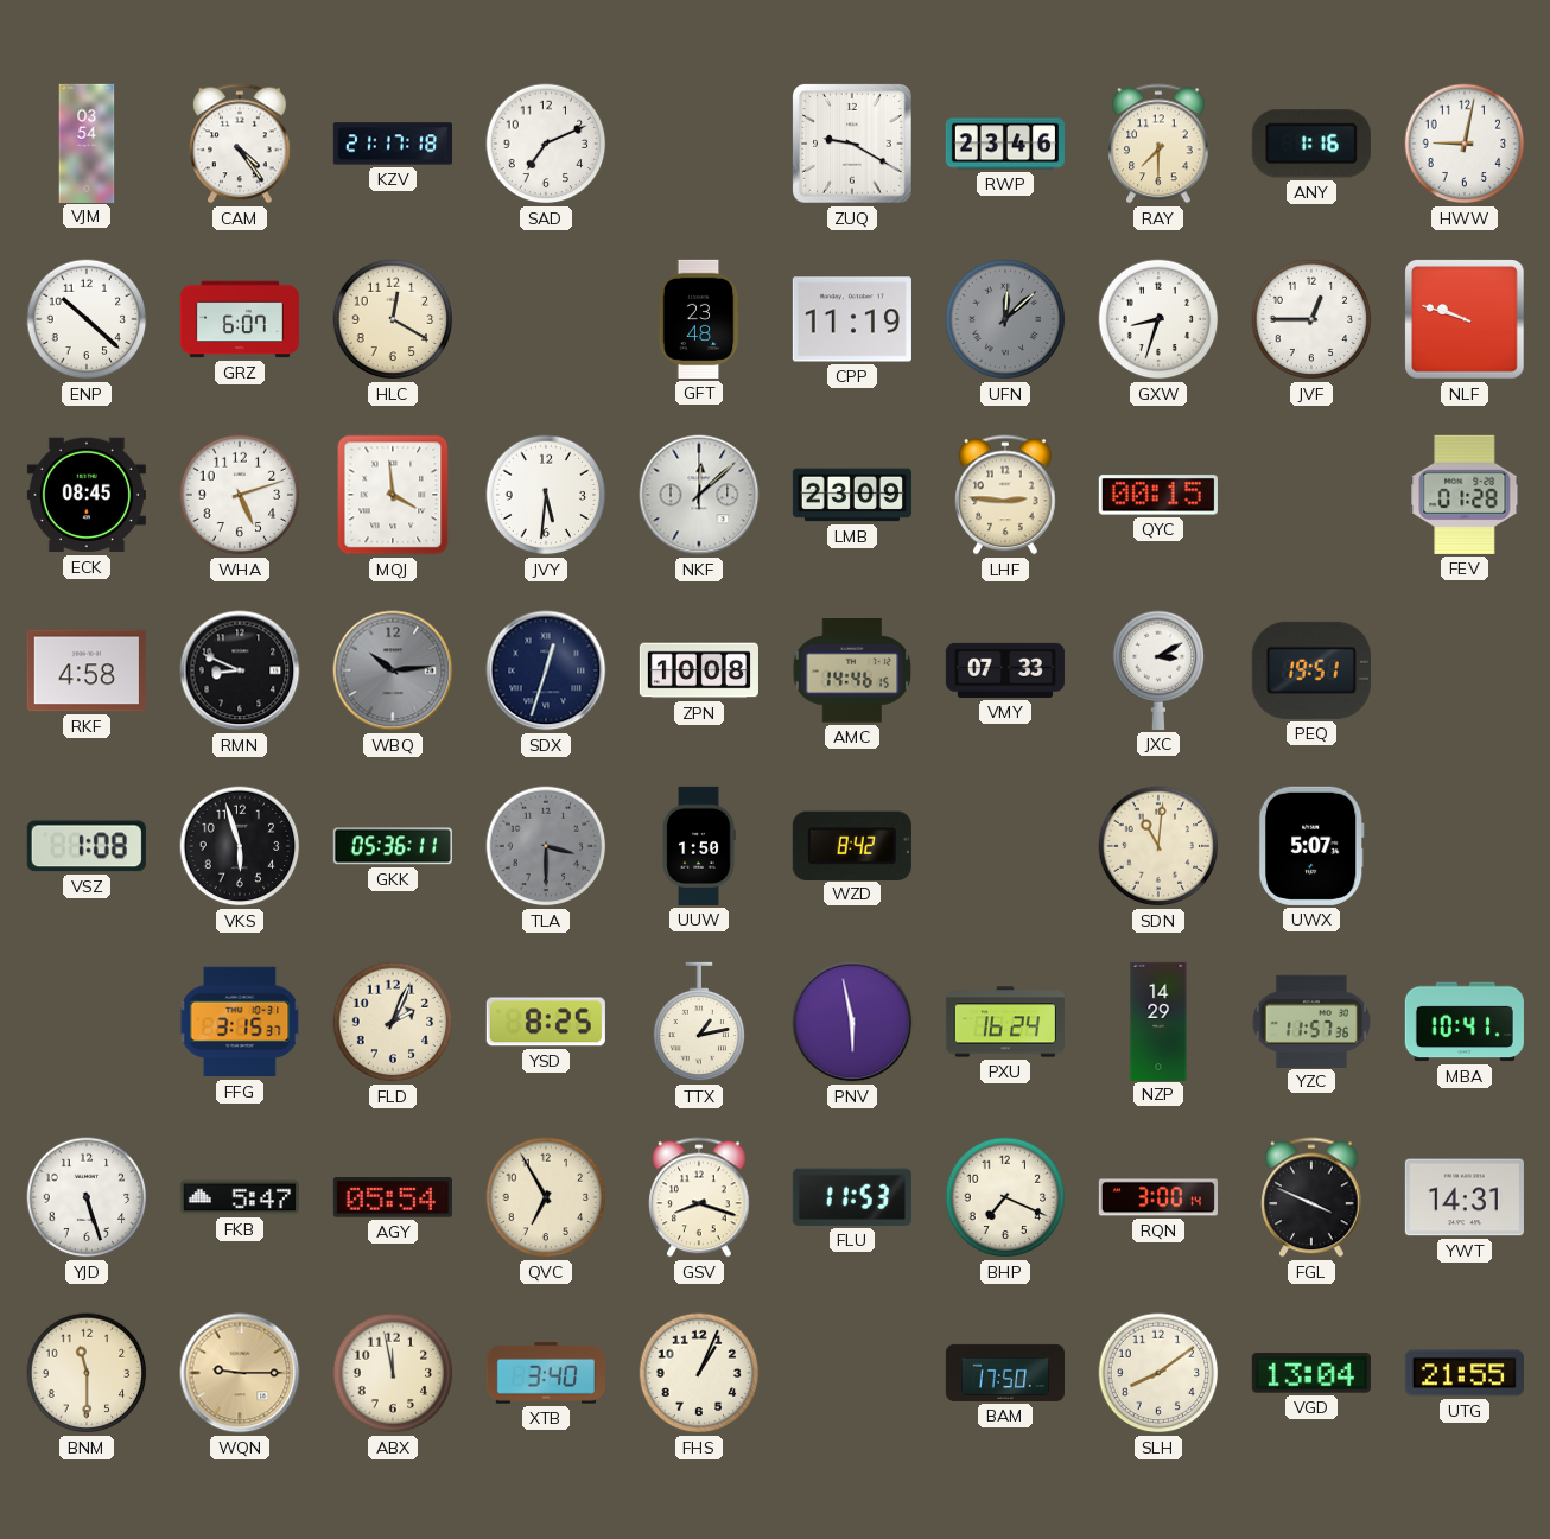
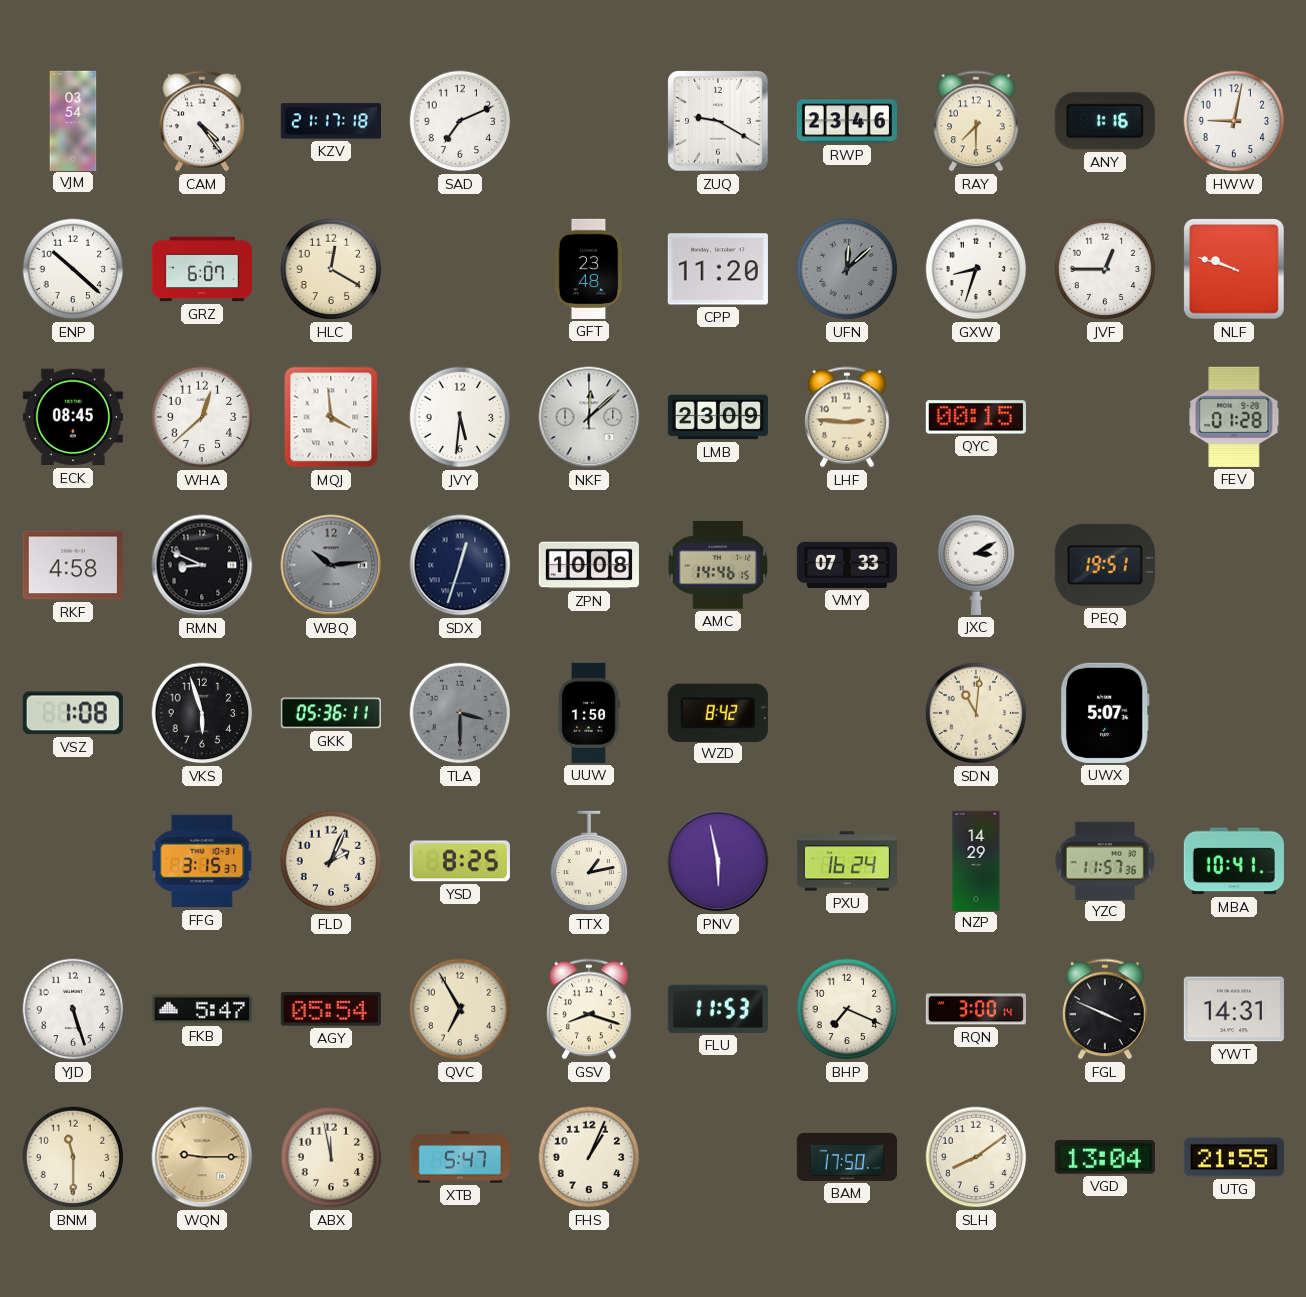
CPP: 11:19 -> 11:20
WHA: 5:12 -> 12:38
XTB: 3:40 -> 5:47
